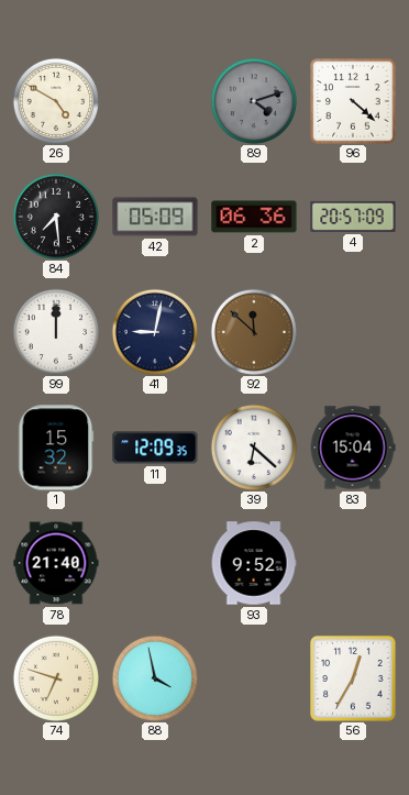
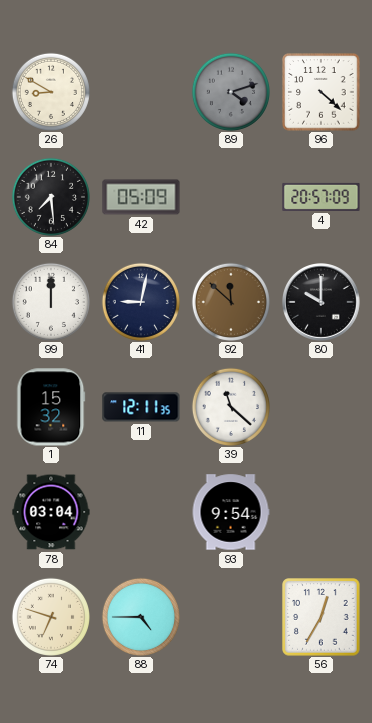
26: 4:50 -> 8:50
2: 06:36 -> none
80: none -> 10:00
11: 12:09 -> 12:11
39: 6:22 -> 11:22
83: 15:04 -> none
78: 21:40 -> 03:04
93: 9:52 -> 9:54
88: 3:58 -> 4:45
